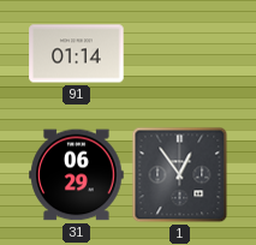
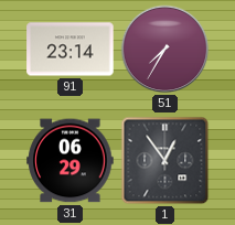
91: 01:14 -> 23:14
51: none -> 7:35
